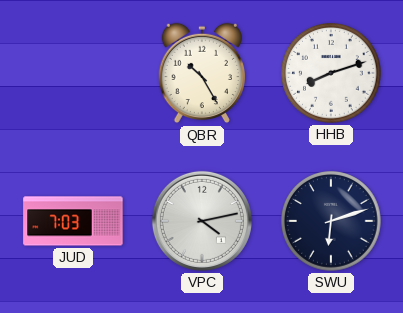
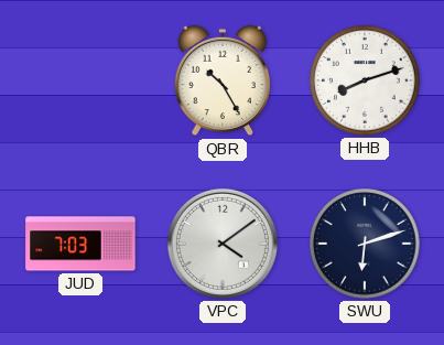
VPC: 4:13 -> 4:09
